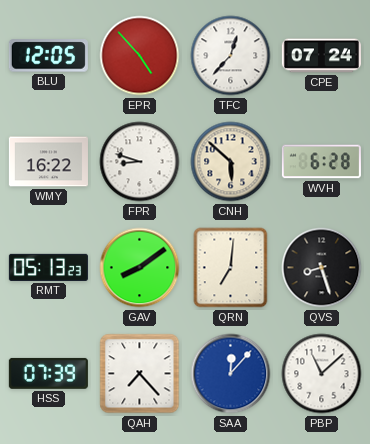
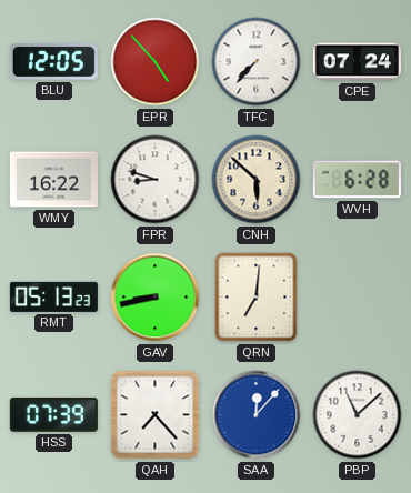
TFC: 12:37 -> 7:37
GAV: 8:09 -> 8:43
QVS: 8:27 -> none
